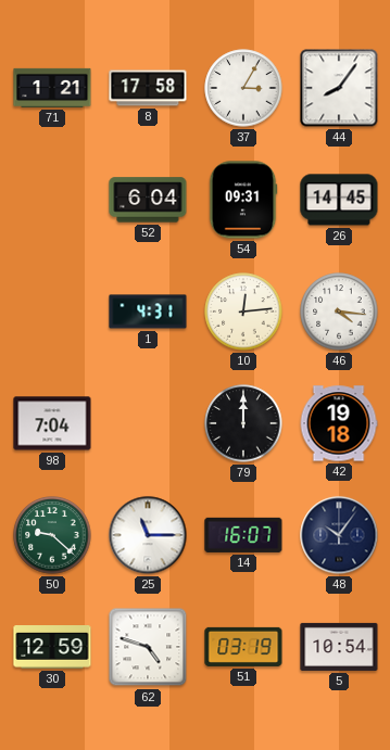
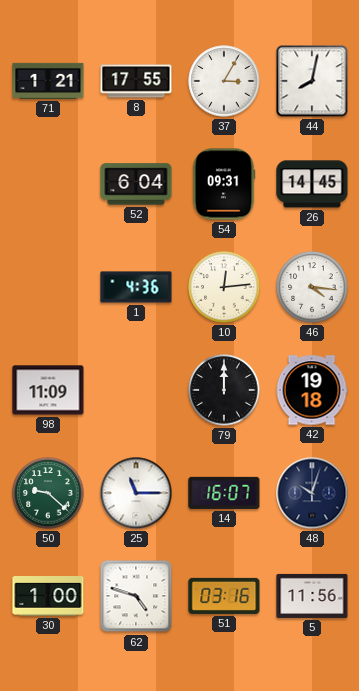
8: 17:58 -> 17:55
44: 8:06 -> 8:02
1: 4:31 -> 4:36
98: 7:04 -> 11:09
48: 10:06 -> 10:03
30: 12:59 -> 1:00
51: 03:19 -> 03:16
5: 10:54 -> 11:56
